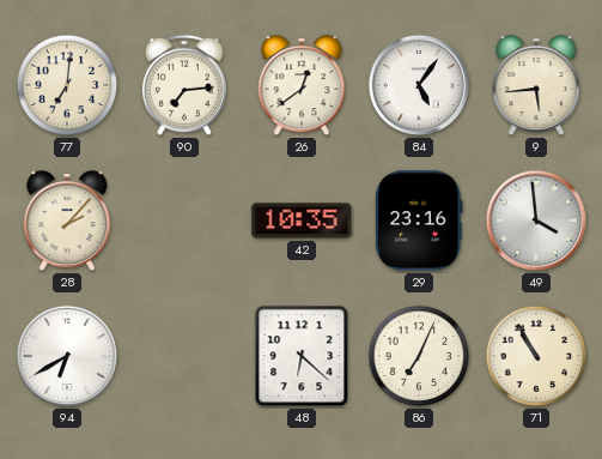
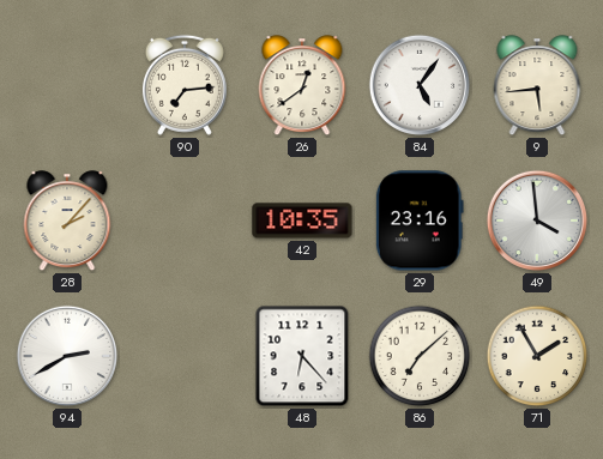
77: 7:01 -> none
94: 6:40 -> 2:40
48: 6:22 -> 6:23
86: 7:04 -> 7:08
71: 10:55 -> 1:55
